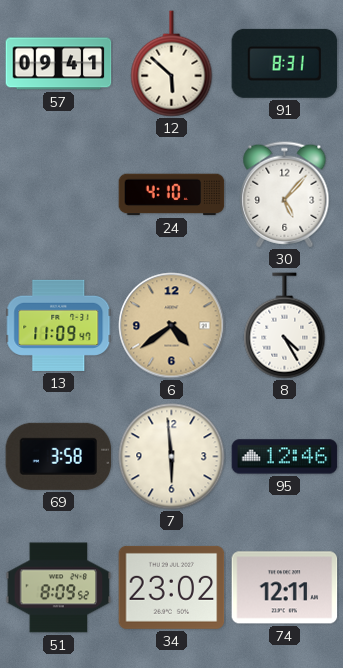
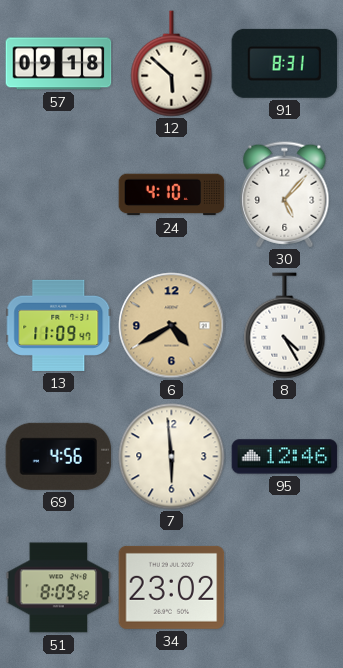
57: 09:41 -> 09:18
6: 4:39 -> 4:40
69: 3:58 -> 4:56
74: 12:11 -> none
